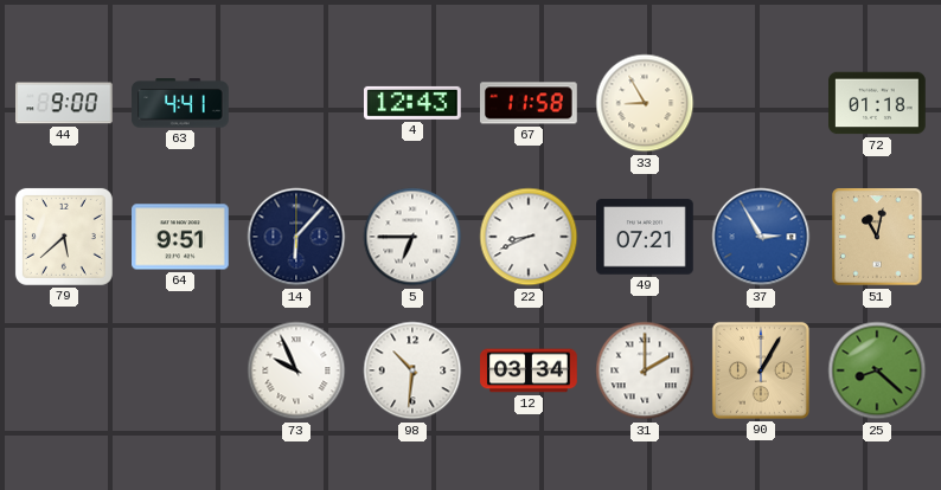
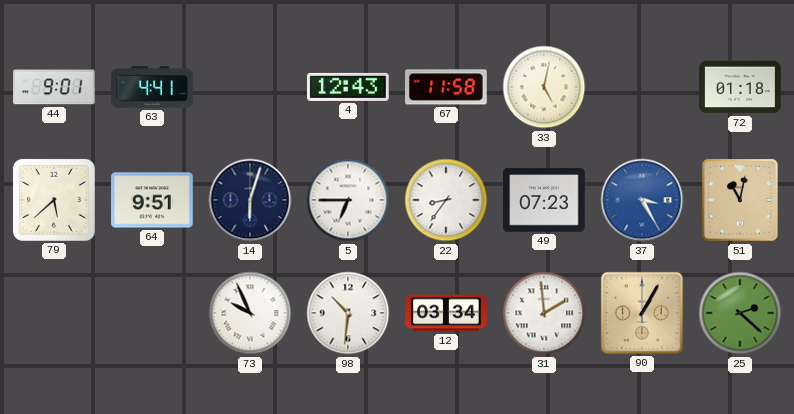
44: 9:00 -> 9:01
33: 8:55 -> 5:02
14: 6:07 -> 6:03
22: 8:41 -> 8:36
49: 07:21 -> 07:23
37: 2:55 -> 3:25
31: 2:00 -> 1:59
25: 8:22 -> 2:22
